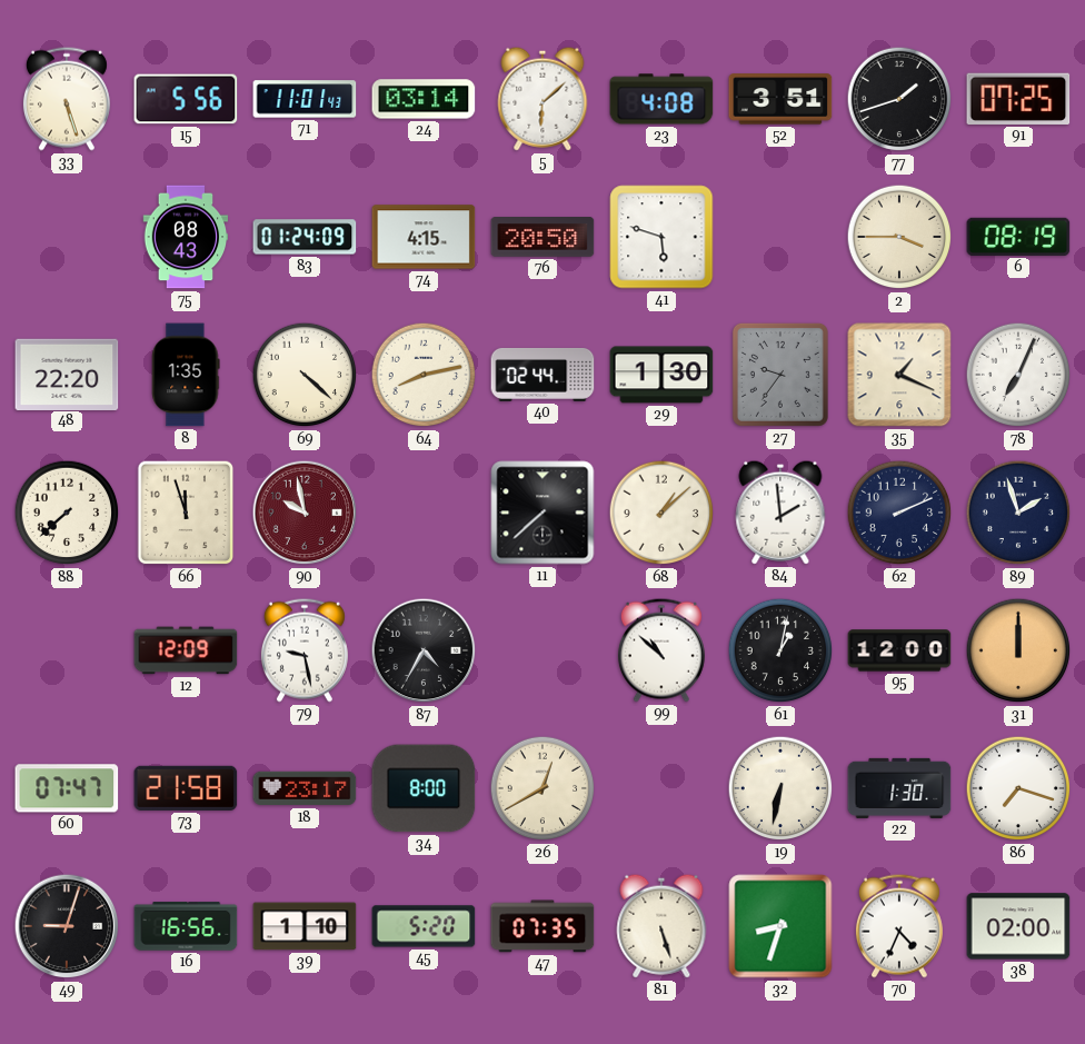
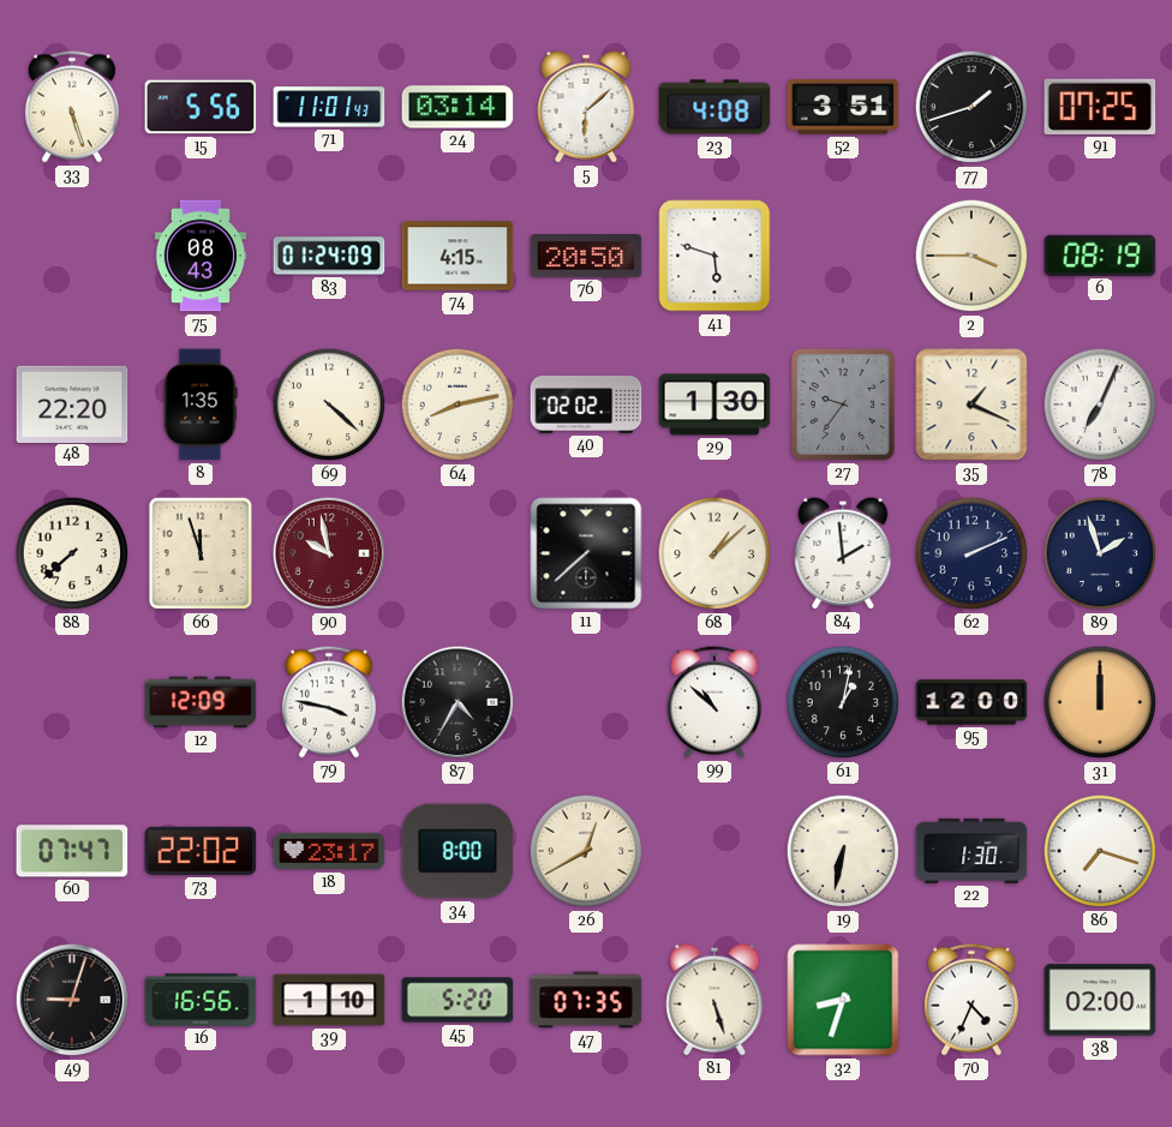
40: 02:44 -> 02:02
79: 9:28 -> 3:47
73: 21:58 -> 22:02
